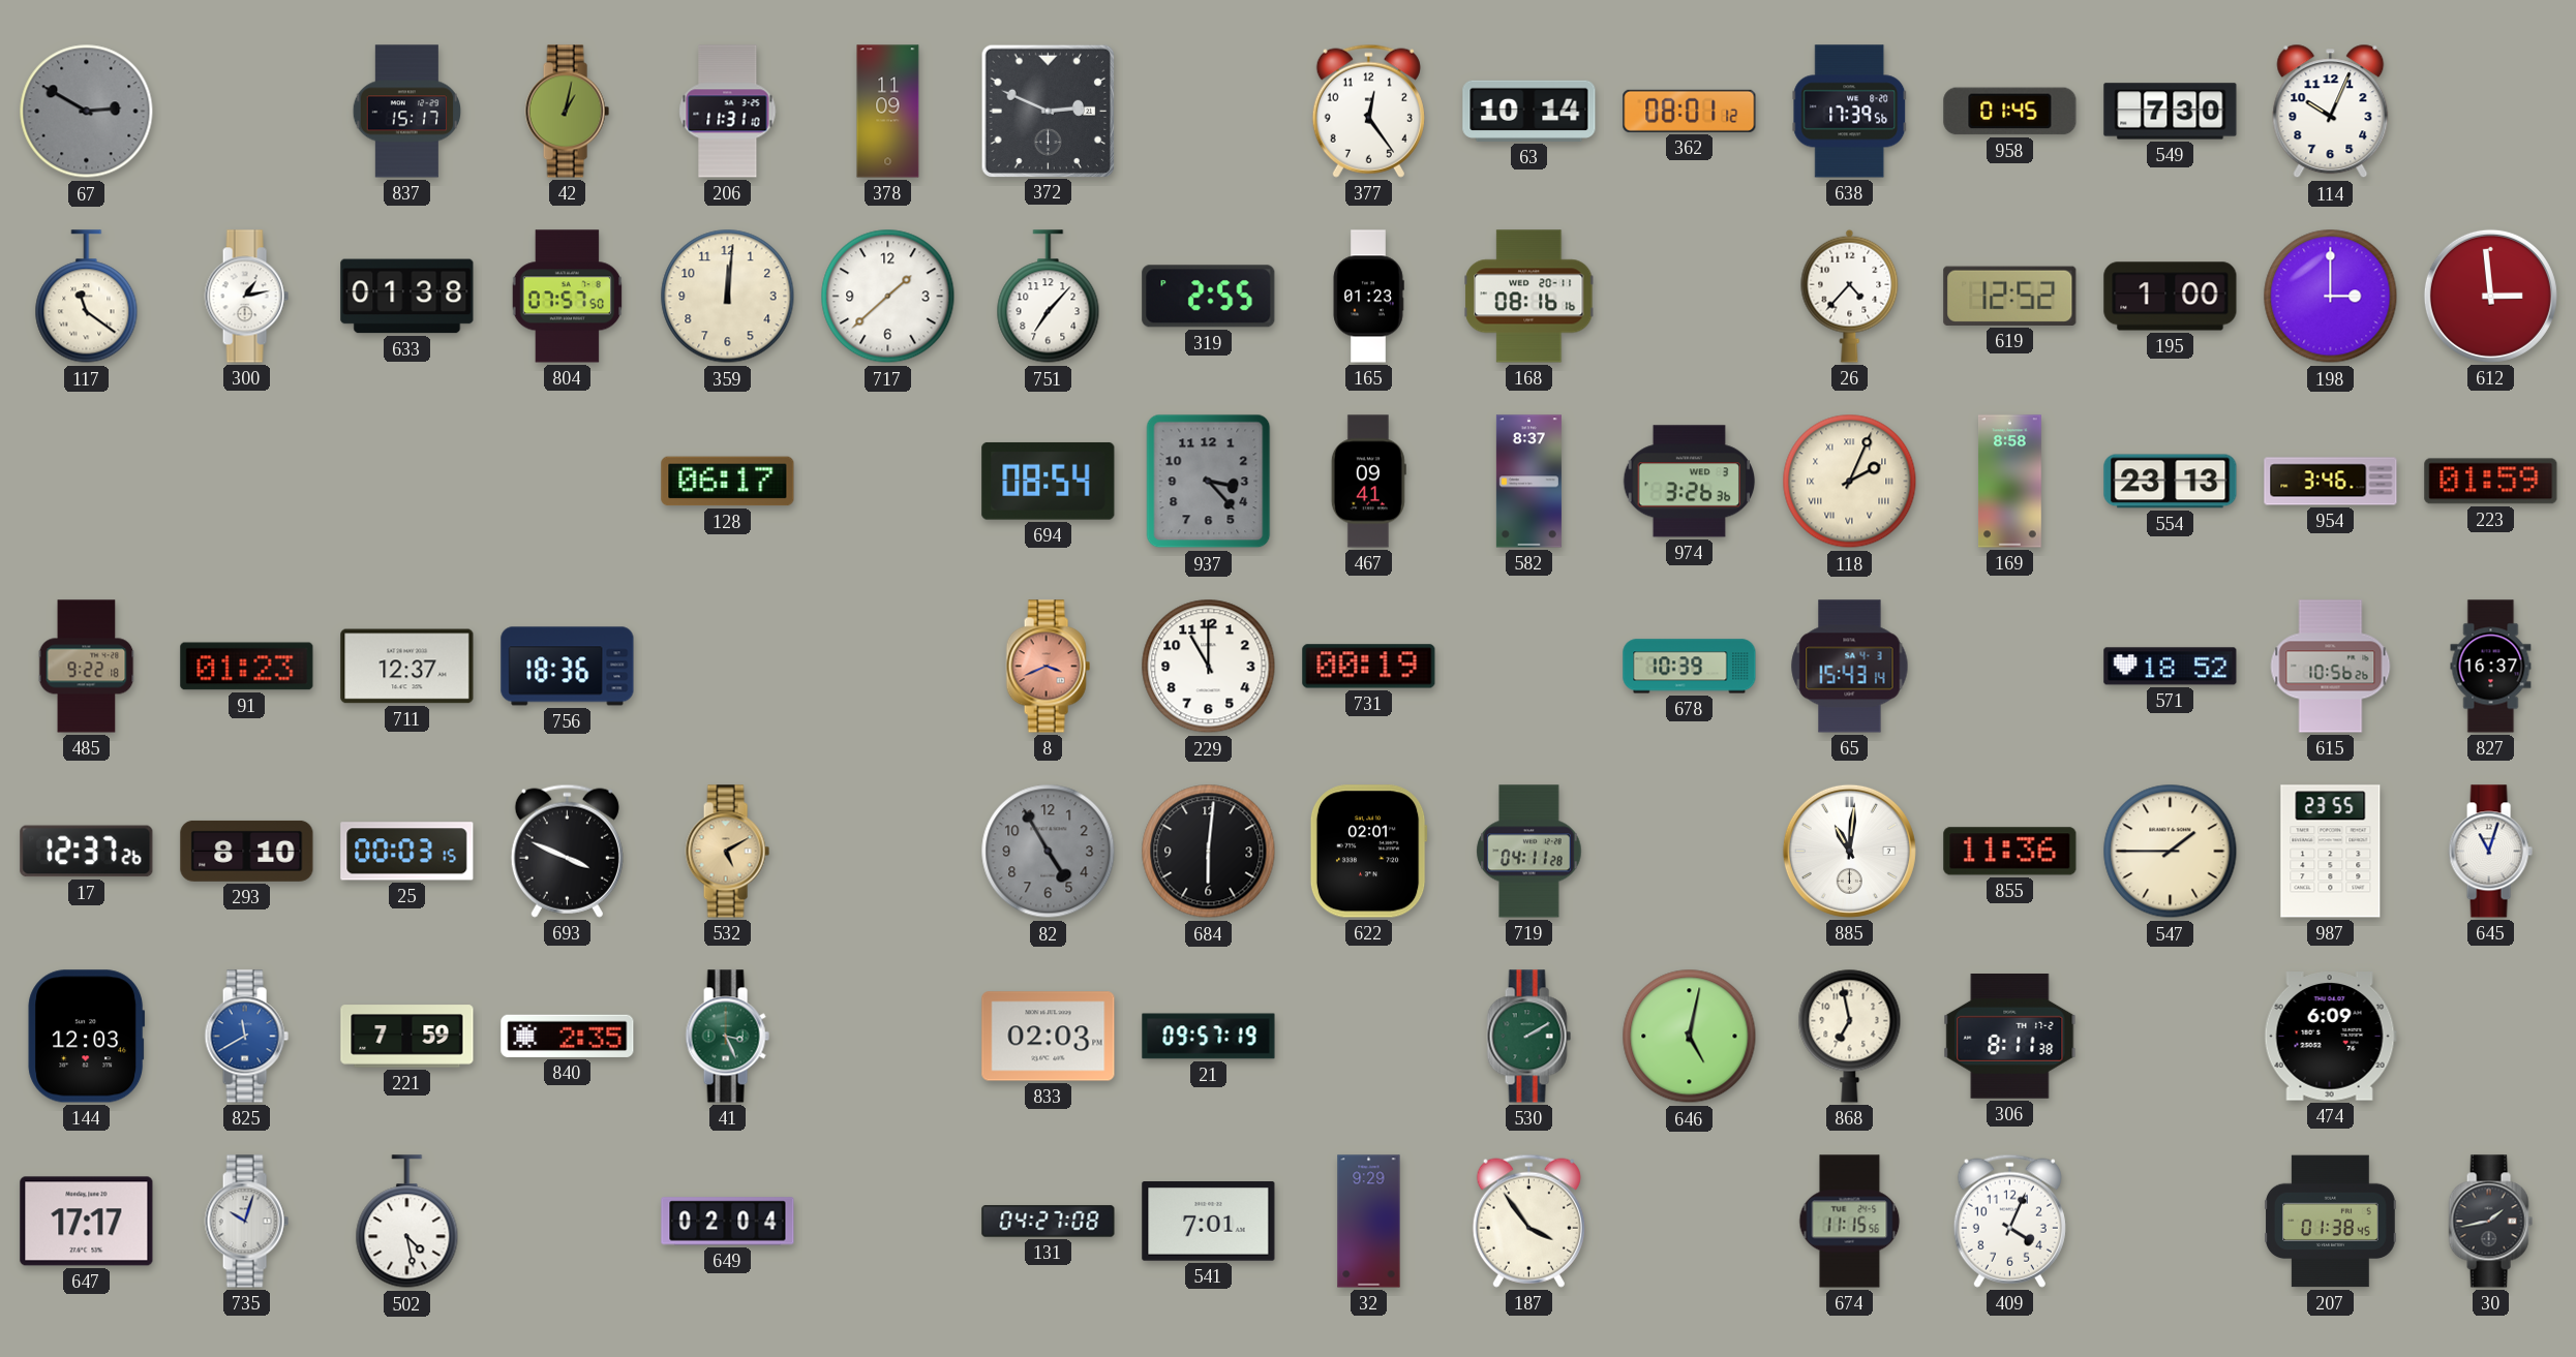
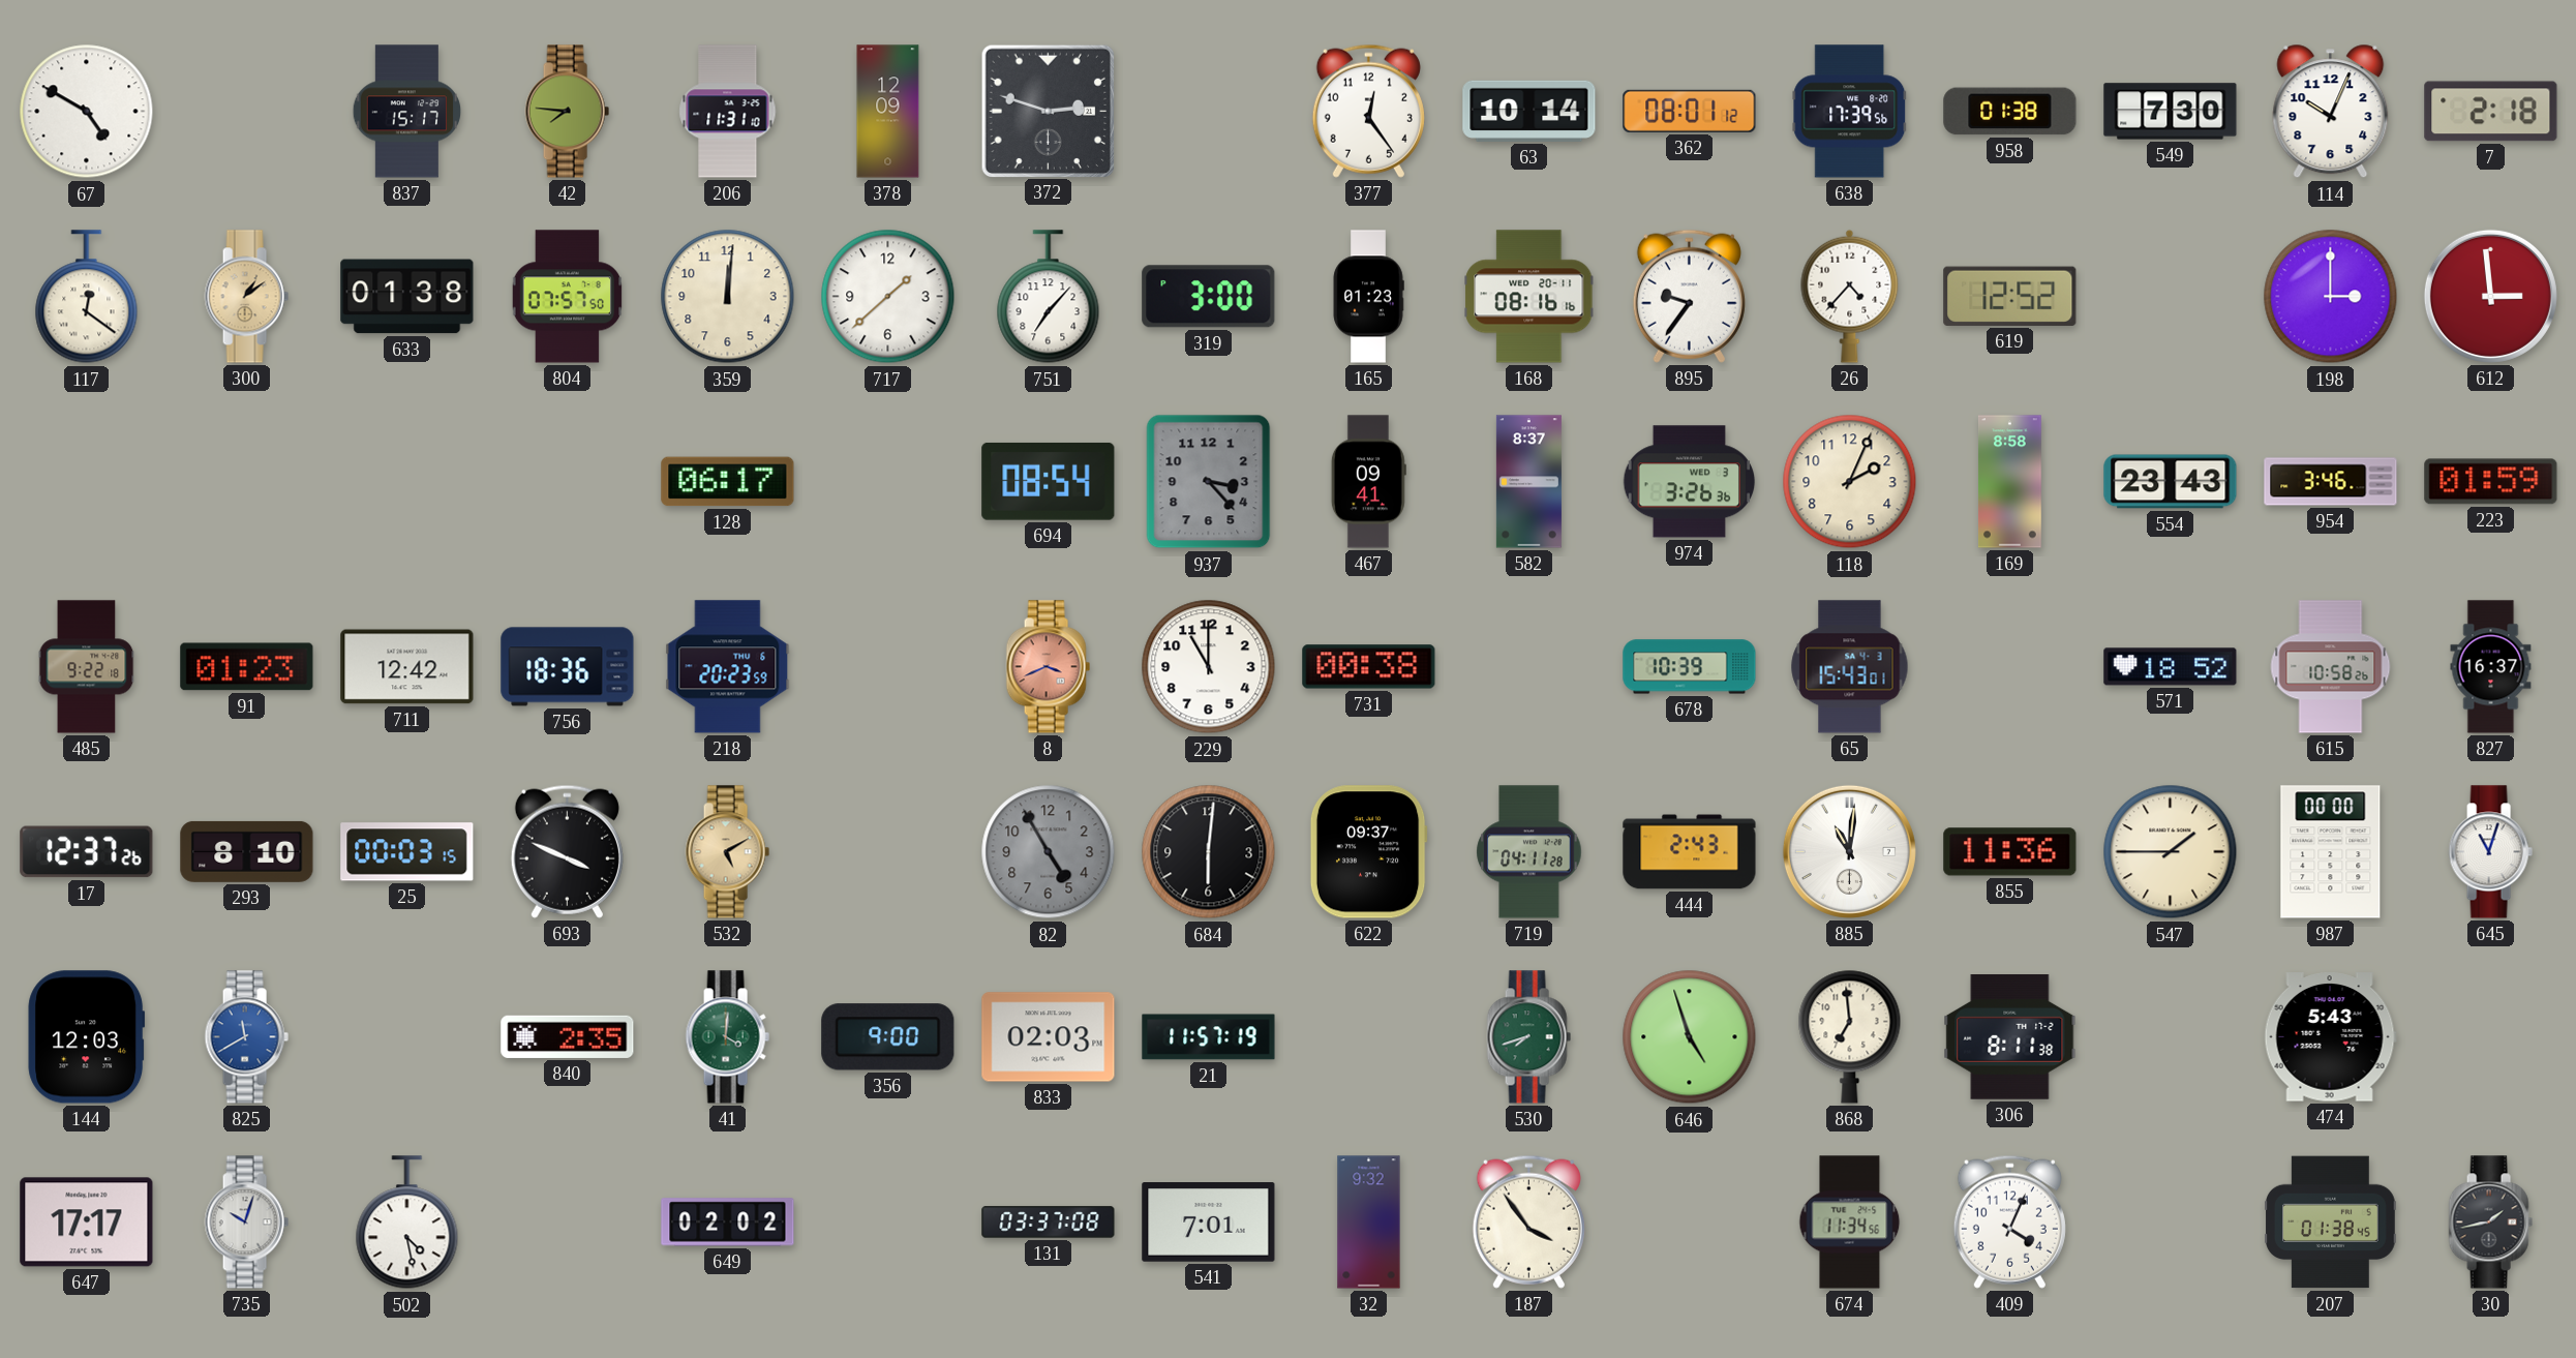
67: 2:50 -> 4:50
67 dial: grey -> white
42: 1:02 -> 7:46
378: 11:09 -> 12:09
372: 2:49 -> 2:48
958: 01:45 -> 01:38
7: none -> 2:18
117: 11:21 -> 12:21
300: 1:13 -> 1:09
300 dial: white -> champagne
319: 2:55 -> 3:00
895: none -> 9:36
195: 1:00 -> none
118 numerals: Roman -> Arabic
554: 23:13 -> 23:43
711: 12:37 -> 12:42
218: none -> 20:23
731: 00:19 -> 00:38
65: 15:43:14 -> 15:43:01
615: 10:56 -> 10:58
622: 02:01 -> 09:37
444: none -> 2:43
987: 23:55 -> 00:00
221: 7:59 -> none
41: 3:26 -> 4:01
356: none -> 9:00
21: 09:57 -> 11:57
530: 2:10 -> 7:42
646: 5:02 -> 4:57
868: 6:58 -> 6:59
474: 6:09 -> 5:43
649: 02:04 -> 02:02
131: 04:27 -> 03:37
32: 9:29 -> 9:32
674: 11:15 -> 11:34
